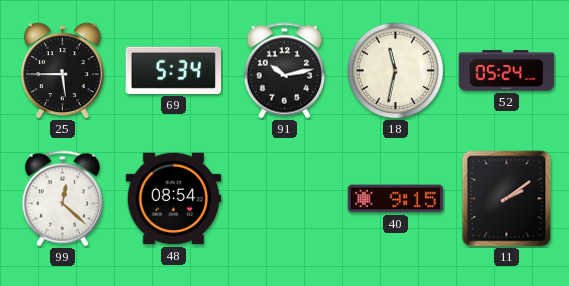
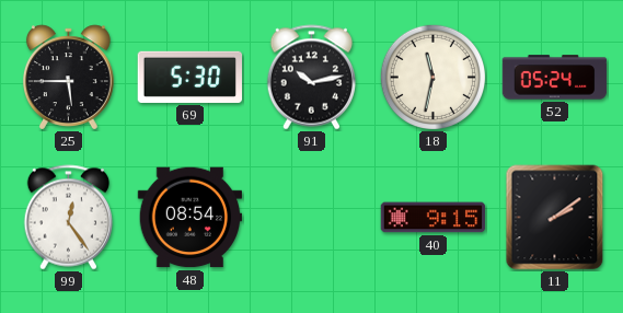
69: 5:34 -> 5:30
99: 12:22 -> 12:24
